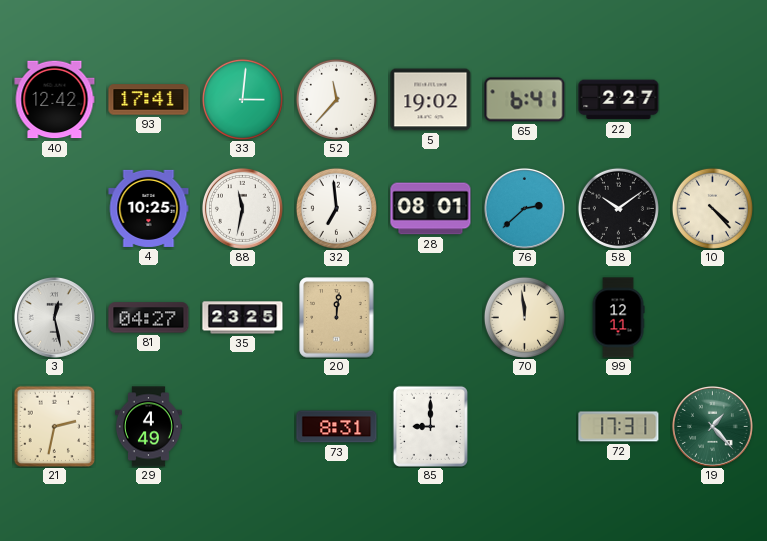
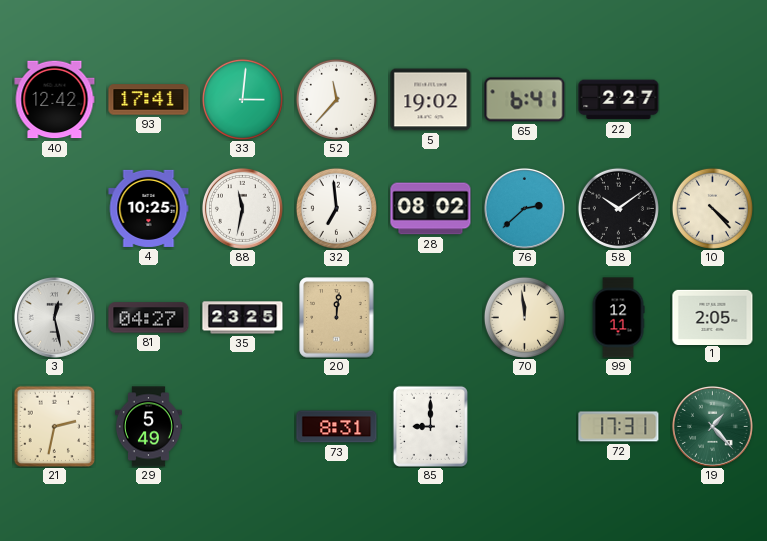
28: 08:01 -> 08:02
1: none -> 2:05
29: 4:49 -> 5:49
